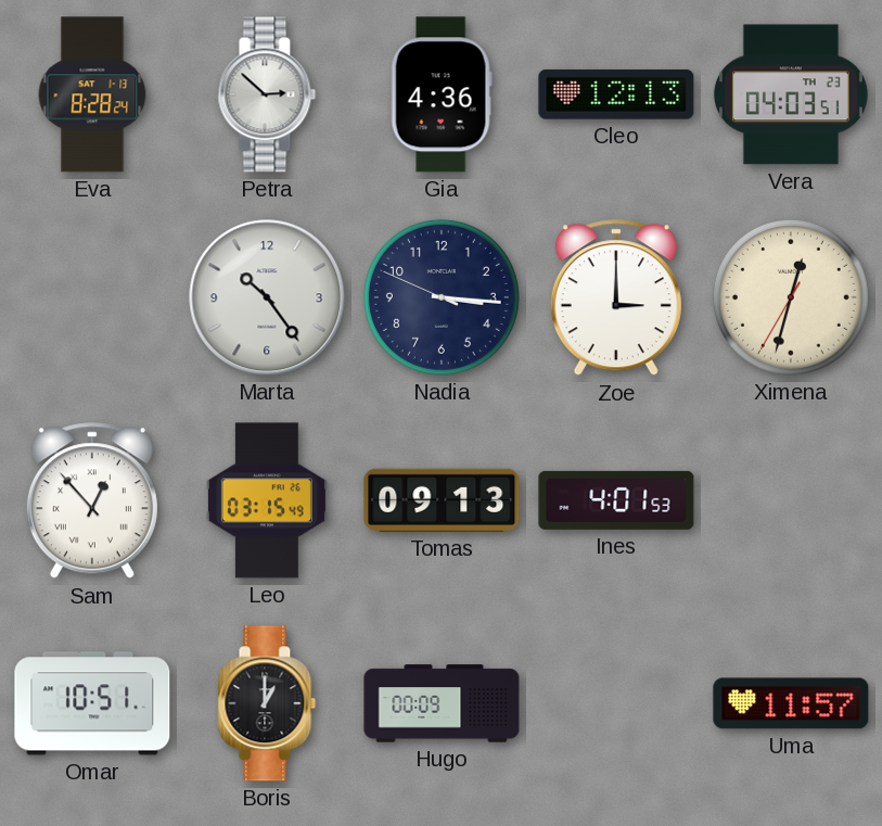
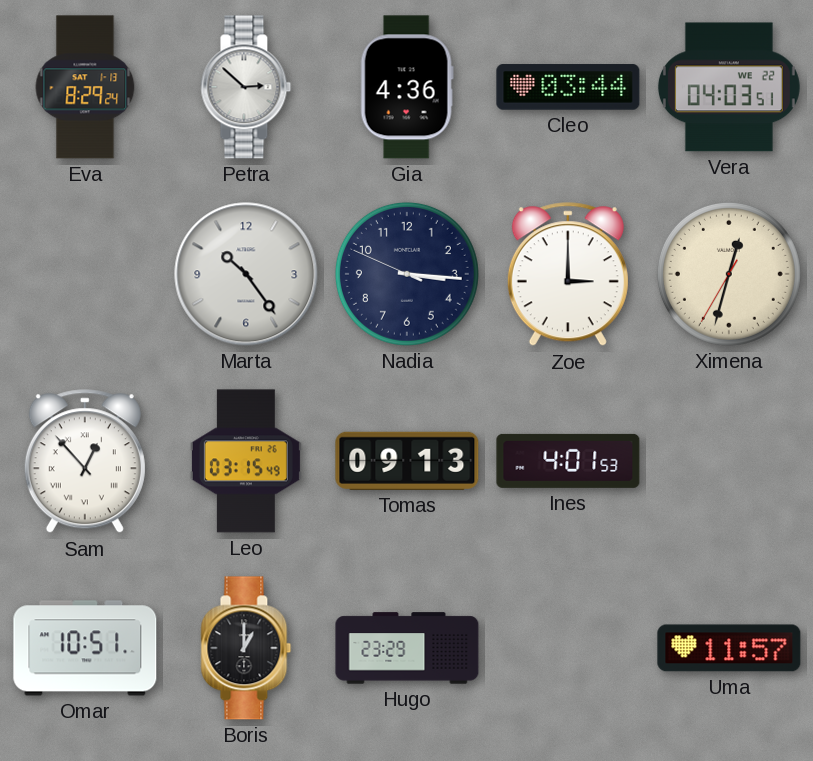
Eva: 8:28 -> 8:29
Cleo: 12:13 -> 03:44
Vera date: TH 23 -> WE 22
Hugo: 00:09 -> 23:29
